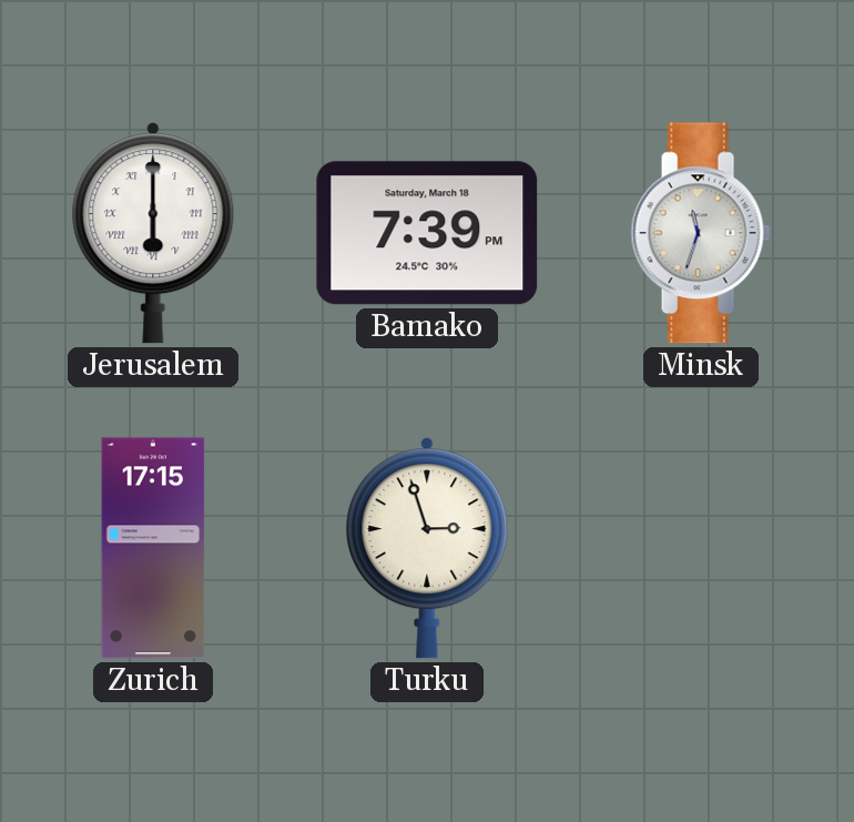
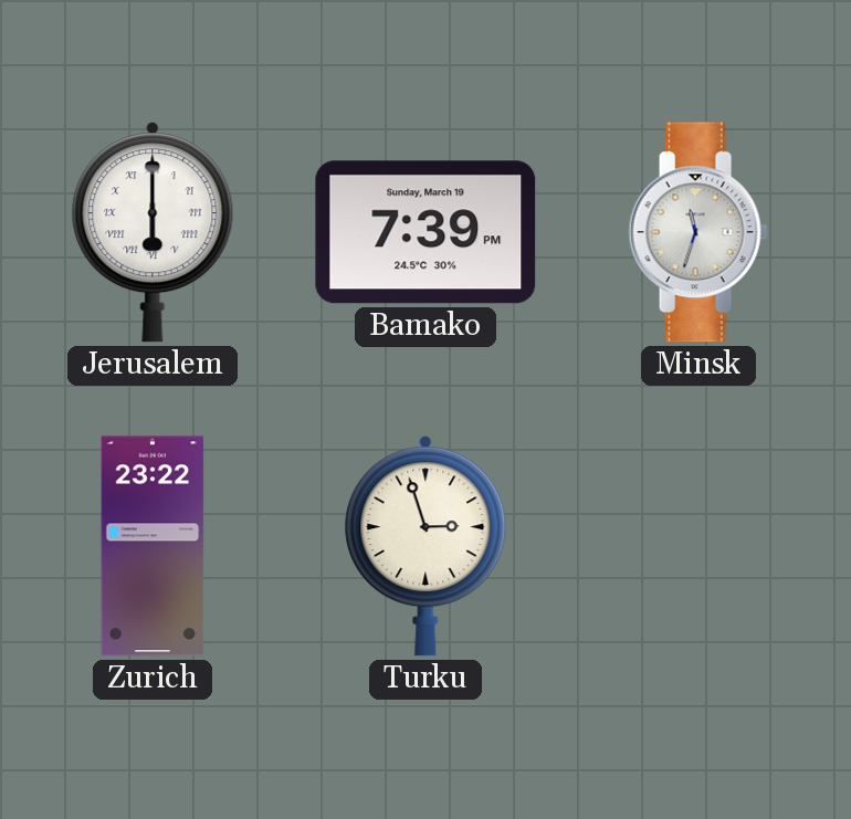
Bamako date: Saturday, March 18 -> Sunday, March 19
Zurich: 17:15 -> 23:22
